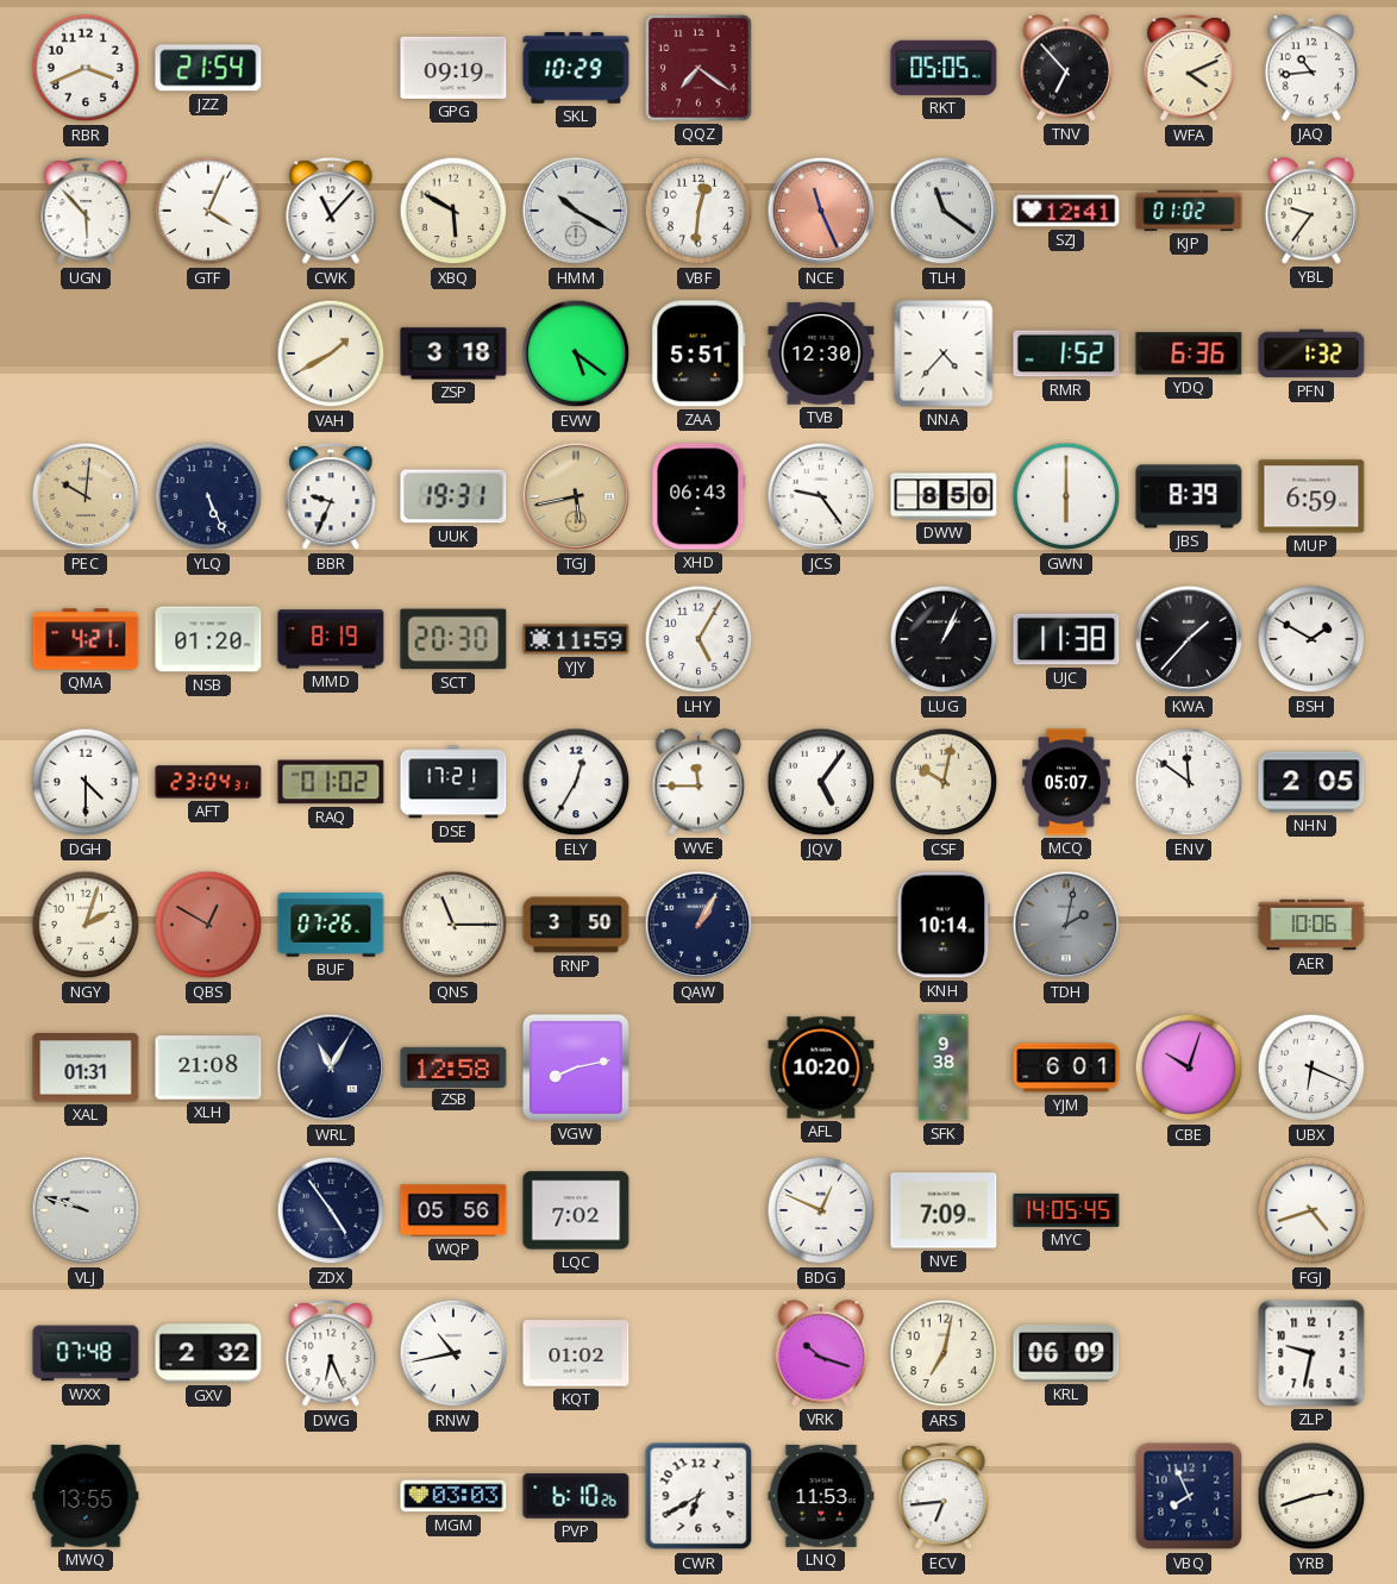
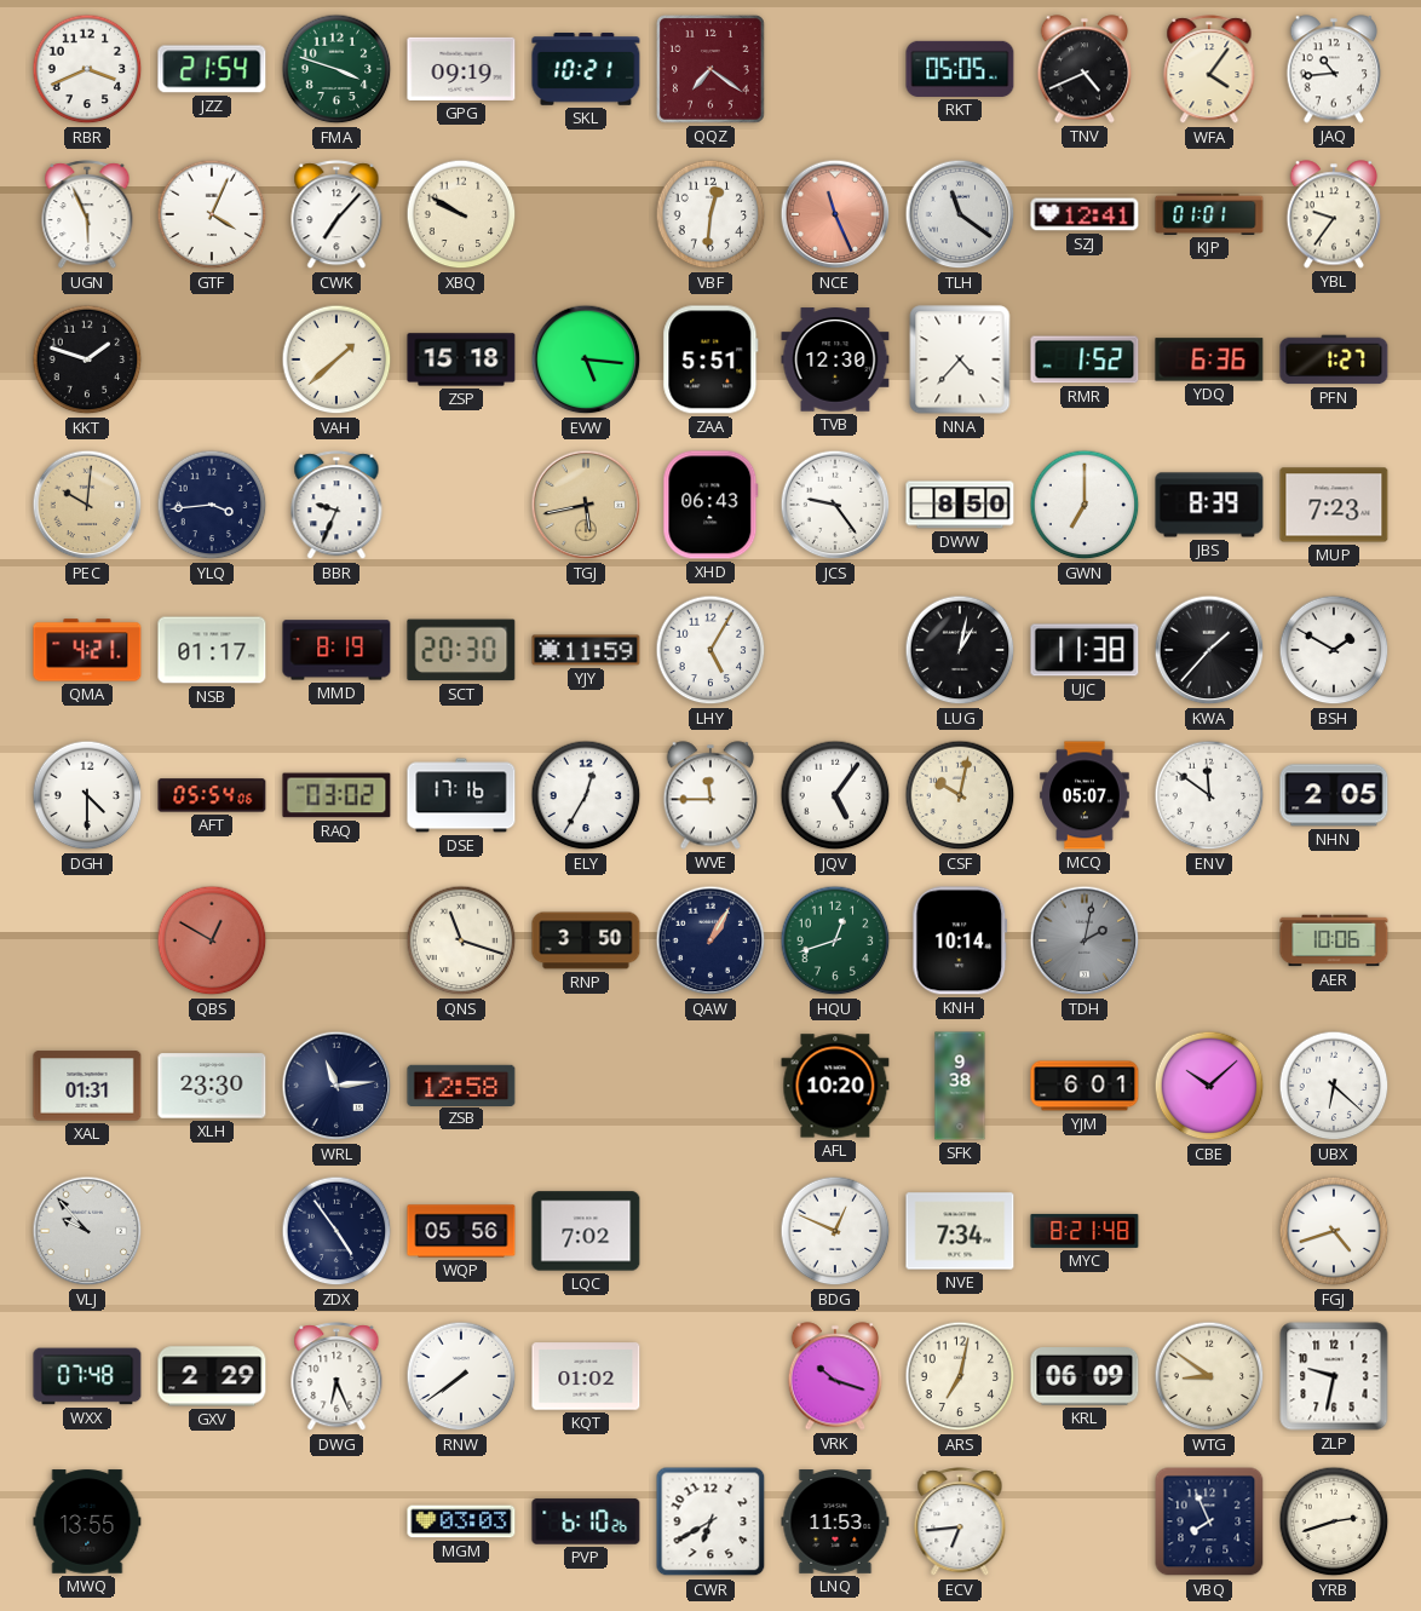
FMA: none -> 3:48
SKL: 10:29 -> 10:21
TNV: 6:53 -> 4:41
WFA: 4:11 -> 4:06
UGN: 5:53 -> 5:56
CWK: 11:07 -> 7:07
XBQ: 5:50 -> 9:50
HMM: 10:20 -> none
KJP: 01:02 -> 01:01
KKT: none -> 1:48
VAH: 1:40 -> 1:38
ZSP: 3:18 -> 15:18
EVW: 5:21 -> 5:16
PFN: 1:32 -> 1:27
YLQ: 5:26 -> 3:44
UUK: 19:31 -> none
GWN: 6:00 -> 7:00
MUP: 6:59 -> 7:23
NSB: 01:20 -> 01:17
LUG: 1:04 -> 1:02
AFT: 23:04 -> 05:54
RAQ: 01:02 -> 03:02
DSE: 17:21 -> 17:16
NGY: 2:03 -> none
BUF: 07:26 -> none
QNS: 11:15 -> 11:18
HQU: none -> 12:42
XLH: 21:08 -> 23:30
WRL: 11:05 -> 11:14
VGW: 8:13 -> none
CBE: 10:03 -> 10:08
UBX: 6:19 -> 6:22
VLJ: 9:48 -> 9:53
NVE: 7:09 -> 7:34
MYC: 14:05 -> 8:21
GXV: 2:32 -> 2:29
RNW: 10:43 -> 7:39
WTG: none -> 8:51
